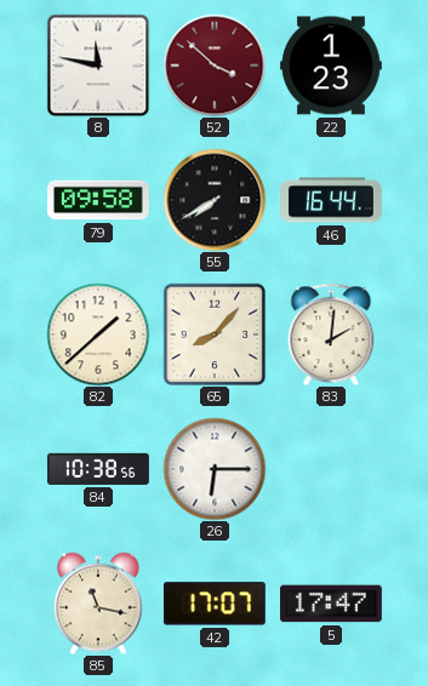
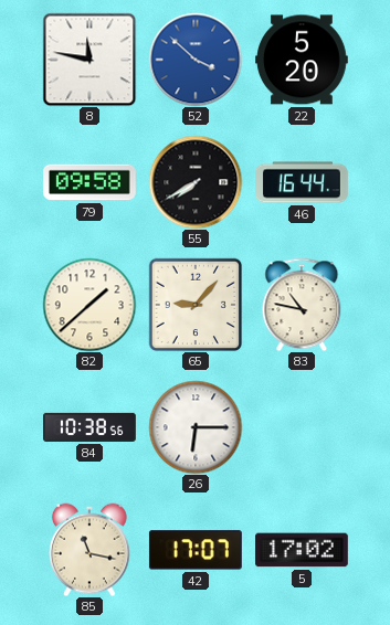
52 dial: burgundy -> blue
22: 1:23 -> 5:20
65: 8:07 -> 9:07
83: 2:01 -> 10:47
5: 17:47 -> 17:02
